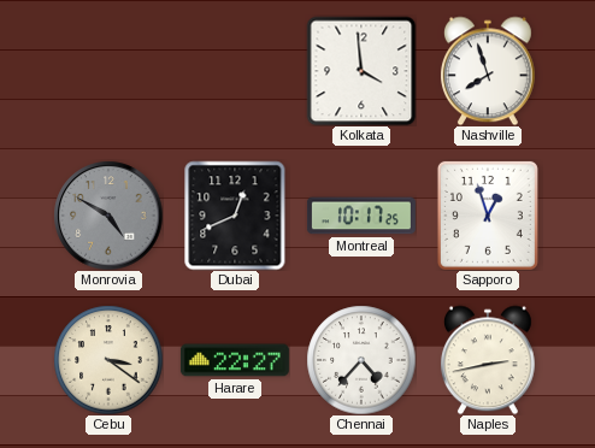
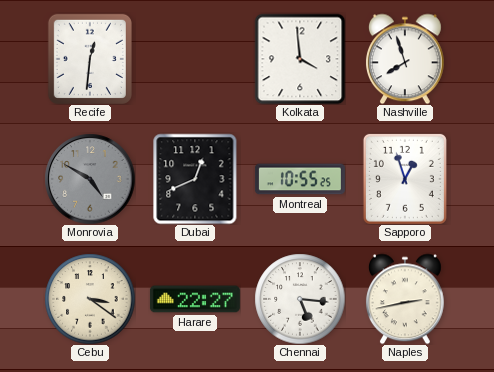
Recife: none -> 12:31
Montreal: 10:17 -> 10:55
Chennai: 4:37 -> 5:16
